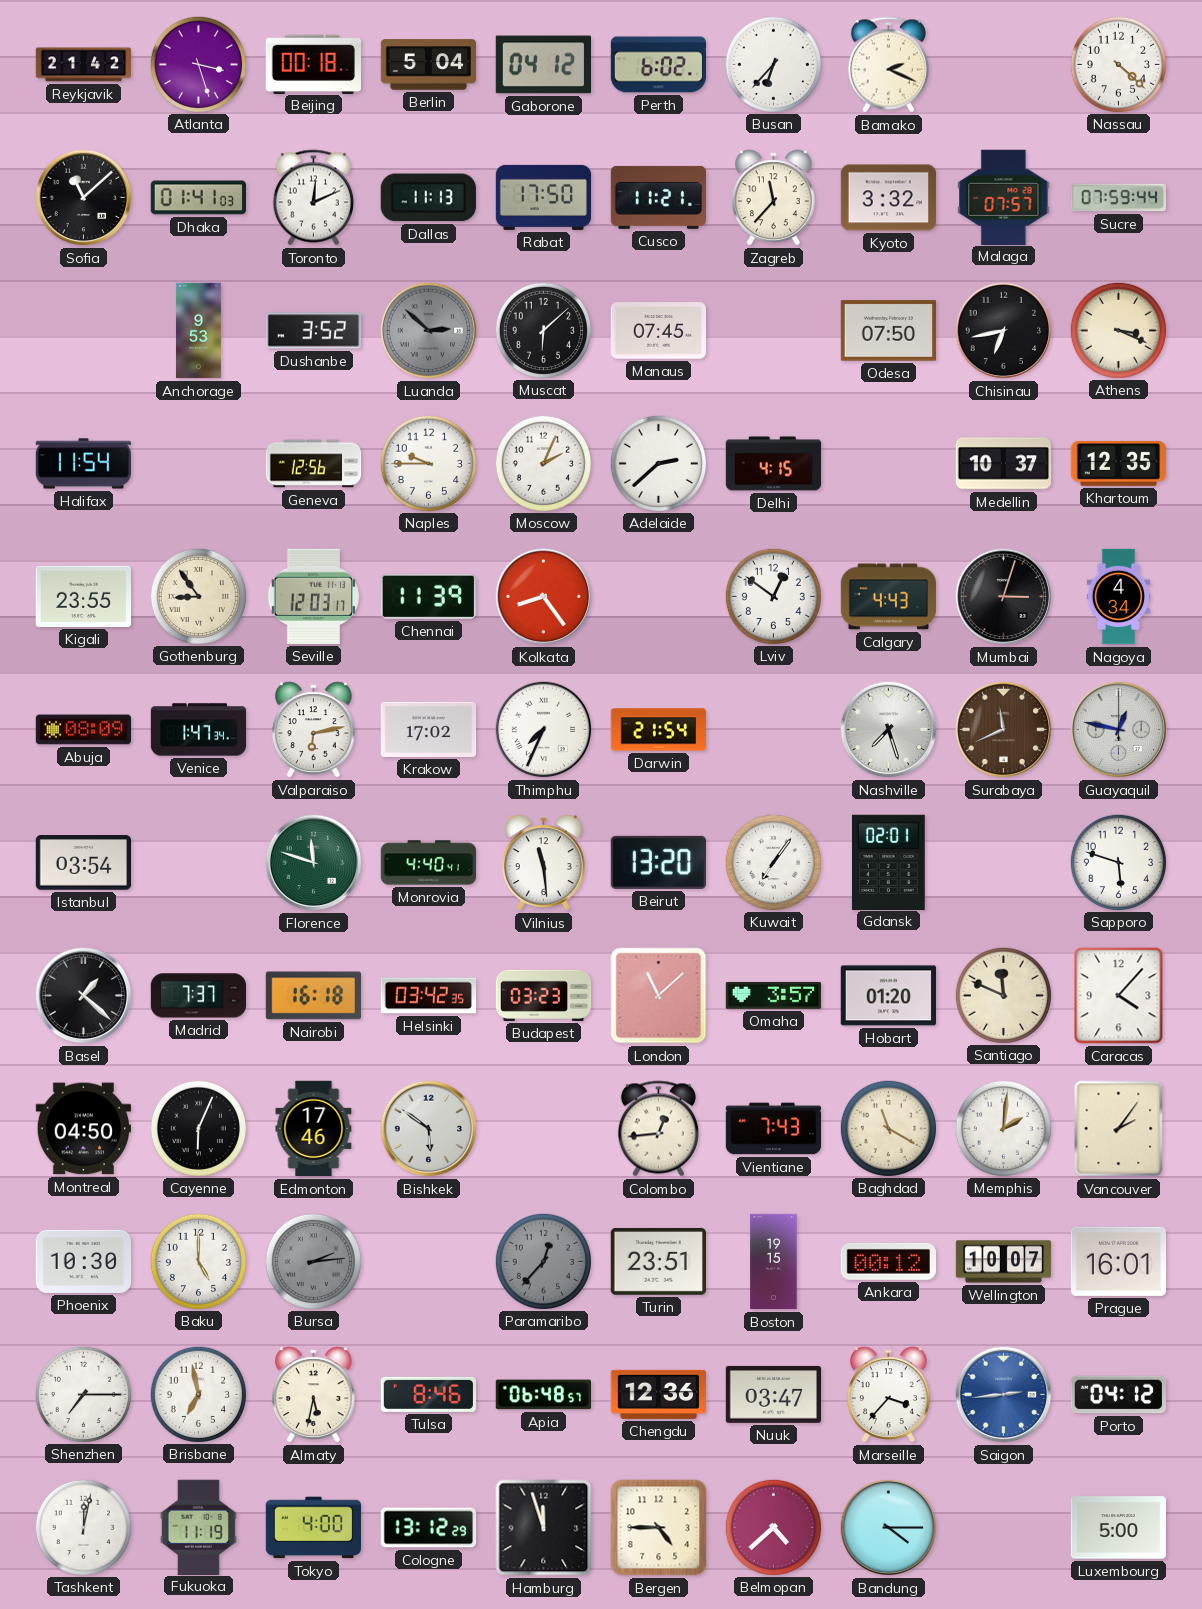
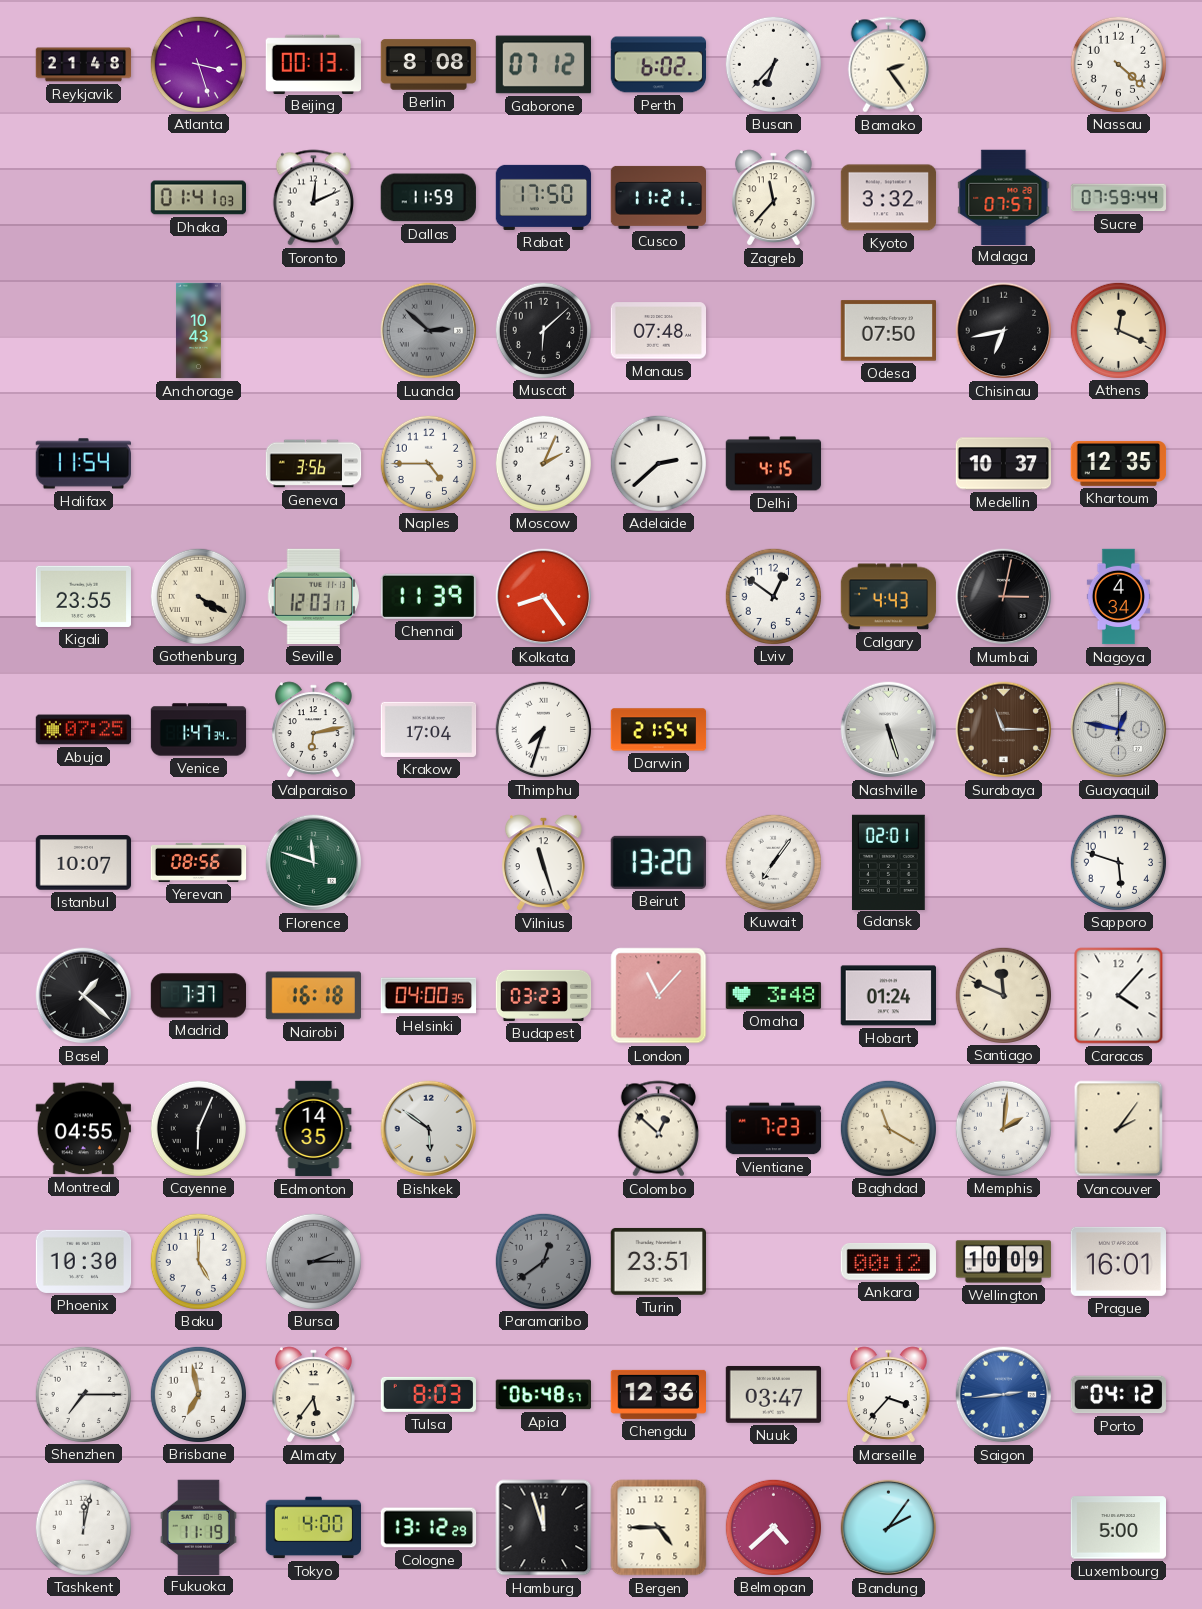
Reykjavik: 21:42 -> 21:48
Beijing: 00:18 -> 00:13
Berlin: 5:04 -> 8:08
Gaborone: 04:12 -> 07:12
Bamako: 2:19 -> 2:24
Sofia: 11:08 -> none
Dallas: 11:13 -> 11:59
Anchorage: 9:53 -> 10:43
Dushanbe: 3:52 -> none
Manaus: 07:45 -> 07:48
Athens: 3:19 -> 12:19
Geneva: 12:56 -> 3:56
Naples: 9:45 -> 4:45
Gothenburg: 8:54 -> 4:20
Mumbai: 3:03 -> 3:02
Abuja: 08:09 -> 07:25
Krakow: 17:02 -> 17:04
Thimphu: 7:34 -> 7:33
Nashville: 7:27 -> 5:27
Surabaya: 11:41 -> 11:15
Istanbul: 03:54 -> 10:07
Yerevan: none -> 08:56
Monrovia: 4:40 -> none
Vilnius: 11:29 -> 11:27
Helsinki: 03:42 -> 04:00
London: 11:08 -> 11:07
Omaha: 3:57 -> 3:48
Hobart: 01:20 -> 01:24
Montreal: 04:50 -> 04:55
Edmonton: 17:46 -> 14:35
Colombo: 12:44 -> 12:52
Vientiane: 7:43 -> 7:23
Bursa: 2:14 -> 2:15
Paramaribo: 12:37 -> 12:39
Boston: 19:15 -> none
Wellington: 10:07 -> 10:09
Almaty: 5:32 -> 5:36
Tulsa: 8:46 -> 8:03
Bandung: 4:15 -> 2:06
